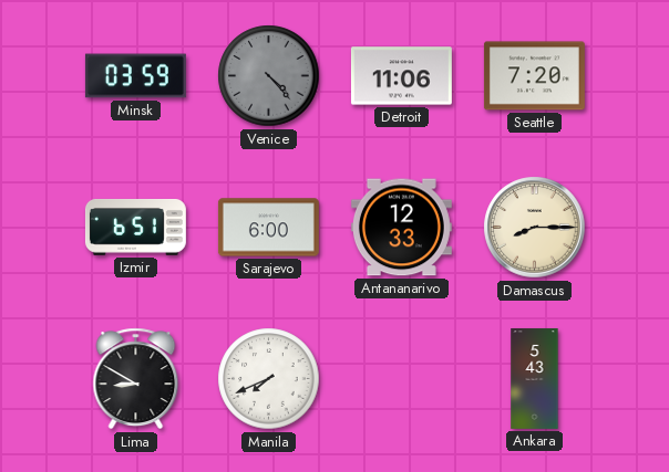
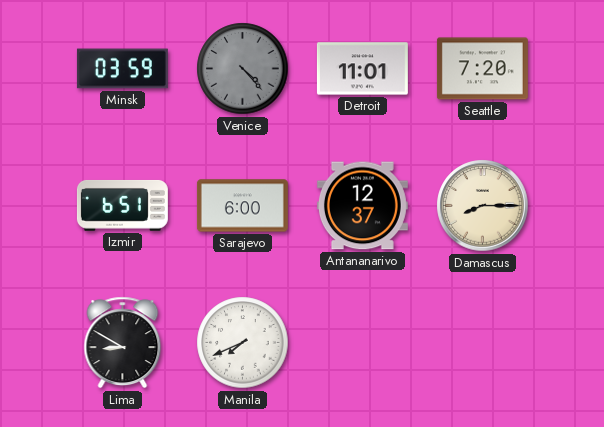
Detroit: 11:06 -> 11:01
Antananarivo: 12:33 -> 12:37
Ankara: 5:43 -> none
